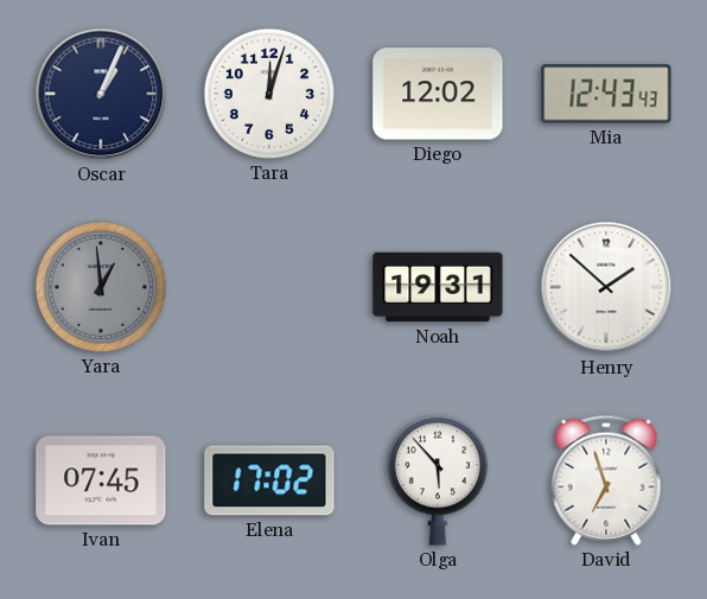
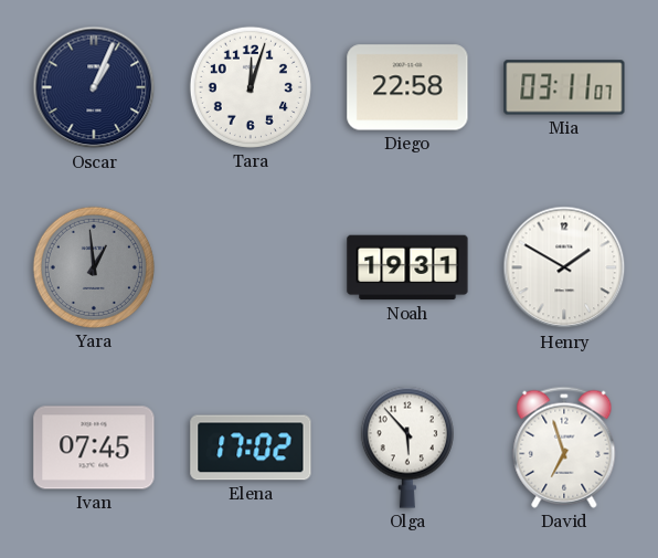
Diego: 12:02 -> 22:58
Mia: 12:43 -> 03:11
Henry: 1:52 -> 1:50
